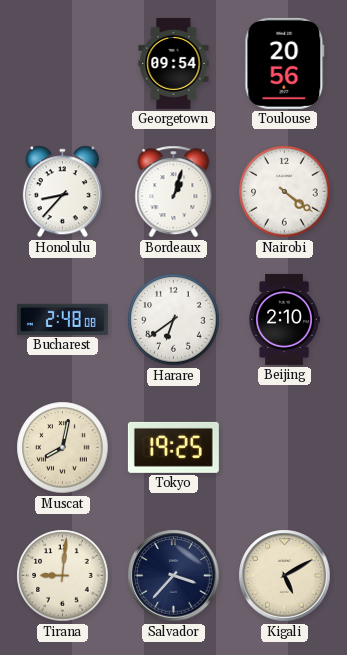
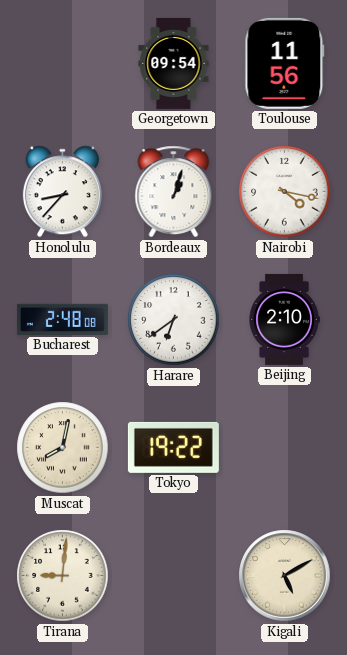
Toulouse: 20:56 -> 11:56
Nairobi: 4:21 -> 4:17
Tokyo: 19:25 -> 19:22
Salvador: 3:37 -> none
